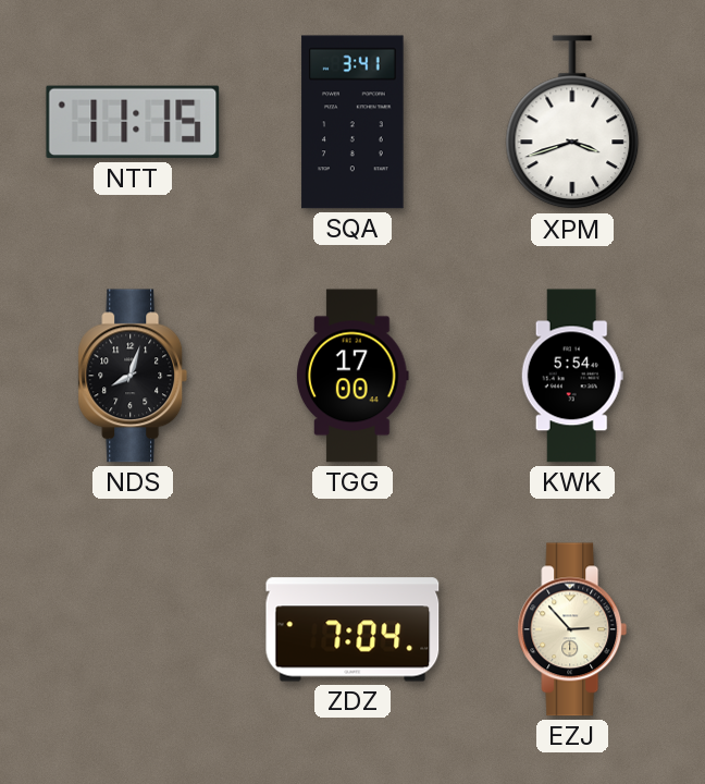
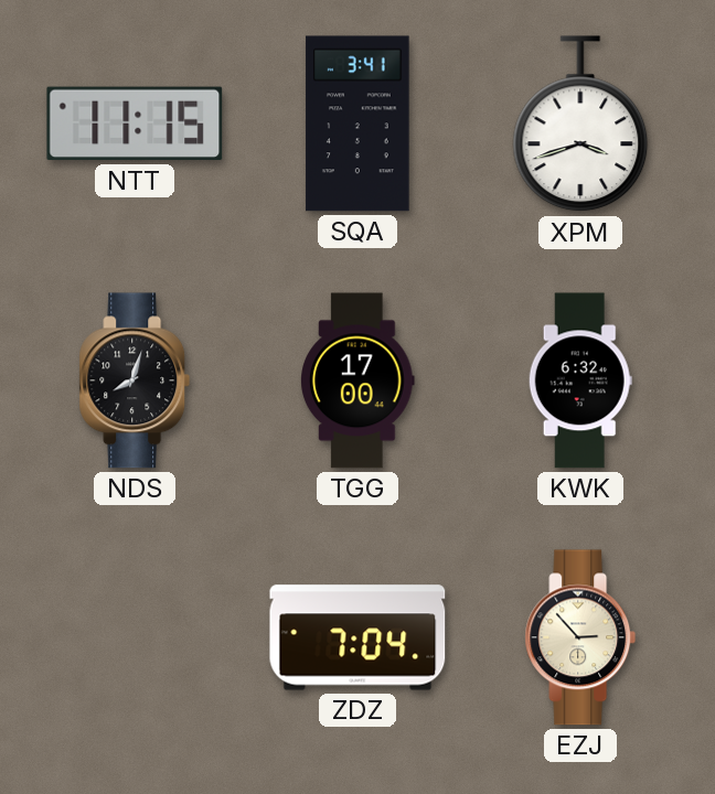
KWK: 5:54 -> 6:32
